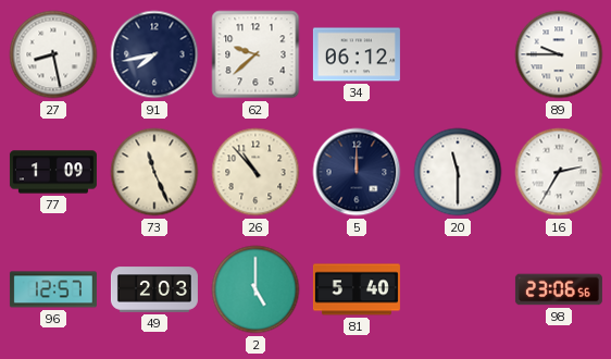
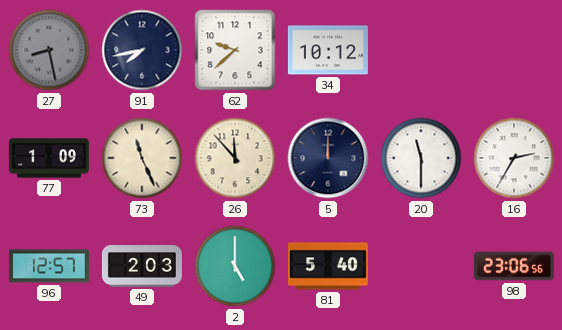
27 dial: white -> grey
34: 06:12 -> 10:12
89: 9:45 -> none
26: 10:53 -> 11:53
